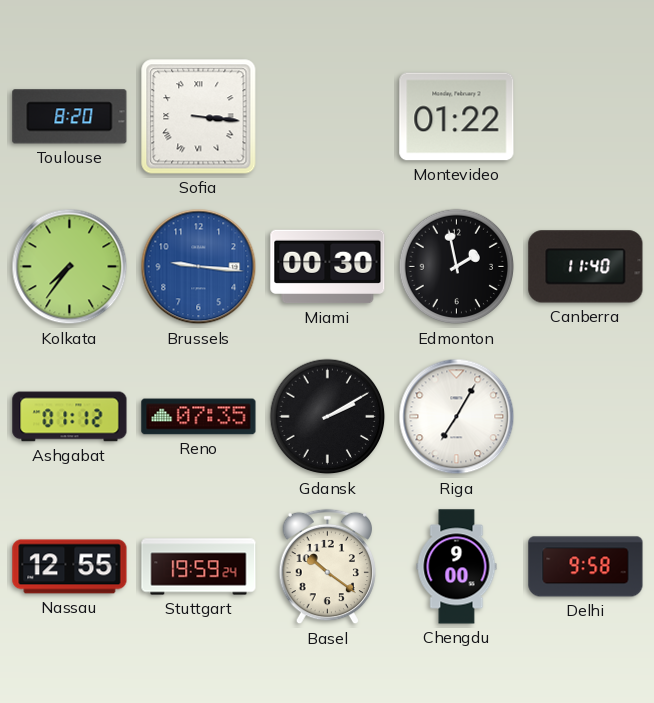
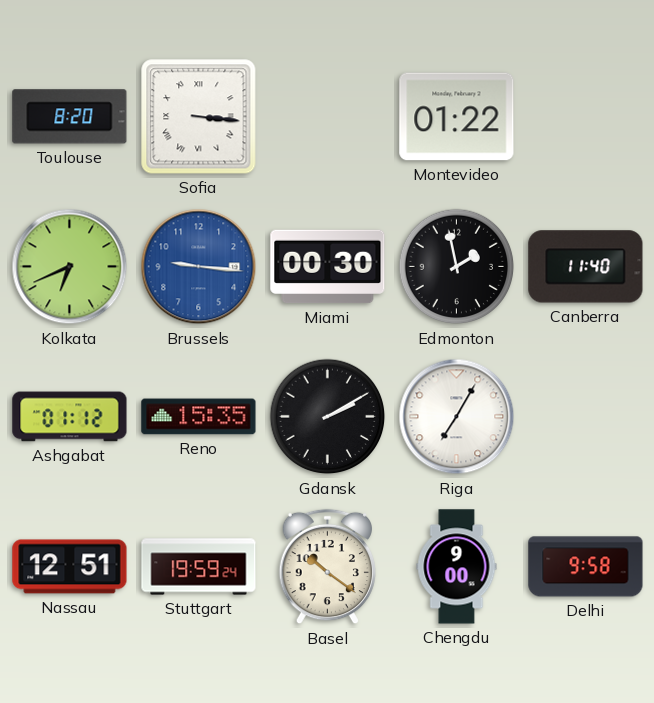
Kolkata: 7:36 -> 6:41
Reno: 07:35 -> 15:35
Nassau: 12:55 -> 12:51
